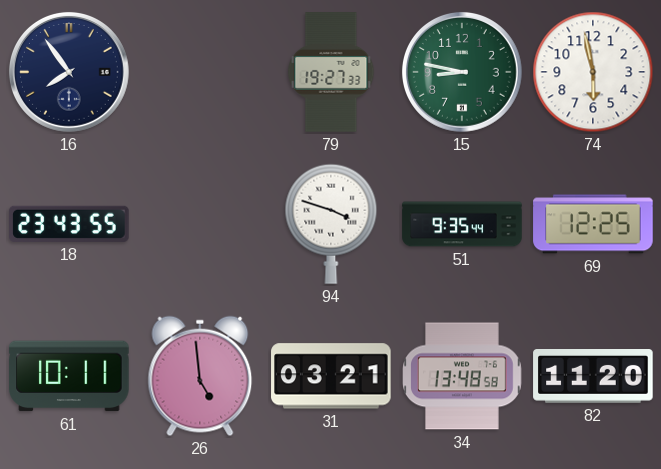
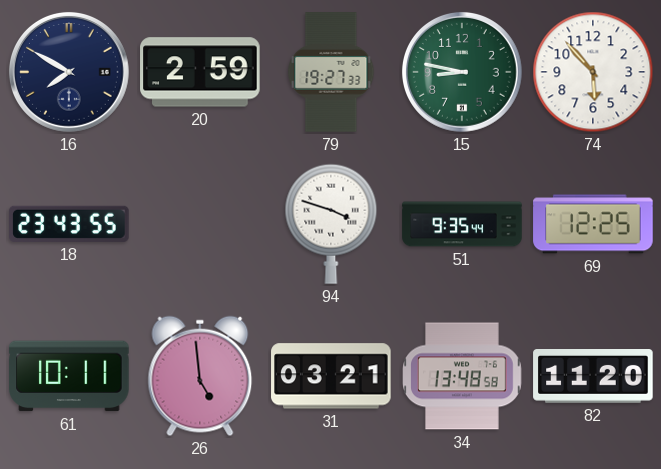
16: 7:54 -> 7:50
20: none -> 2:59
74: 5:58 -> 5:53
